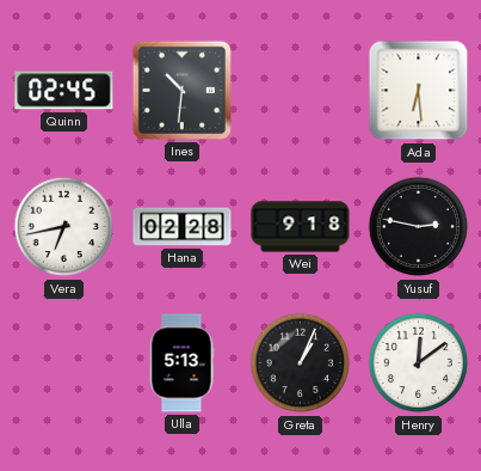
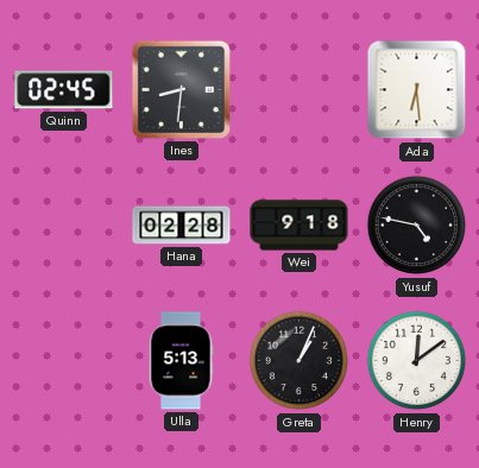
Ines: 10:31 -> 8:31
Vera: 6:43 -> none
Yusuf: 2:47 -> 4:47
